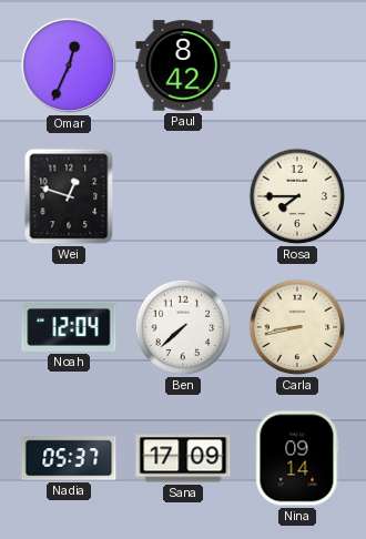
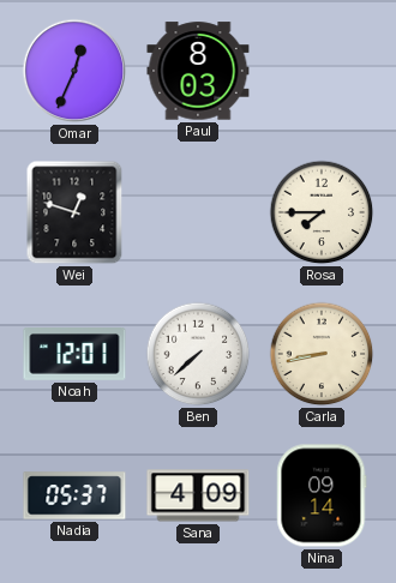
Paul: 8:42 -> 8:03
Noah: 12:04 -> 12:01
Sana: 17:09 -> 4:09
